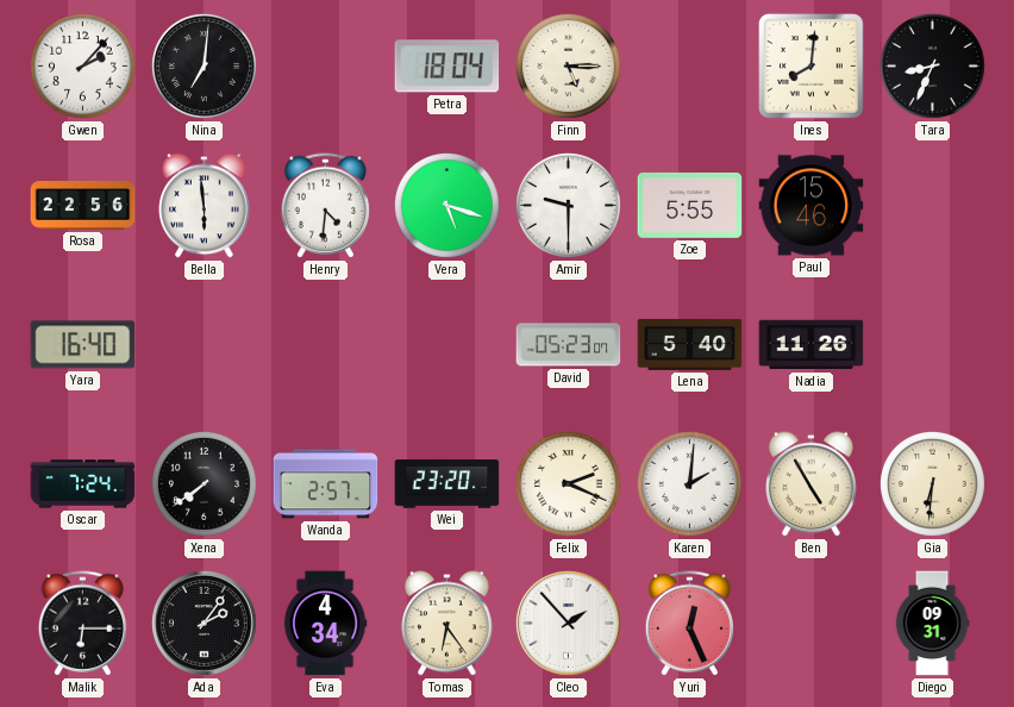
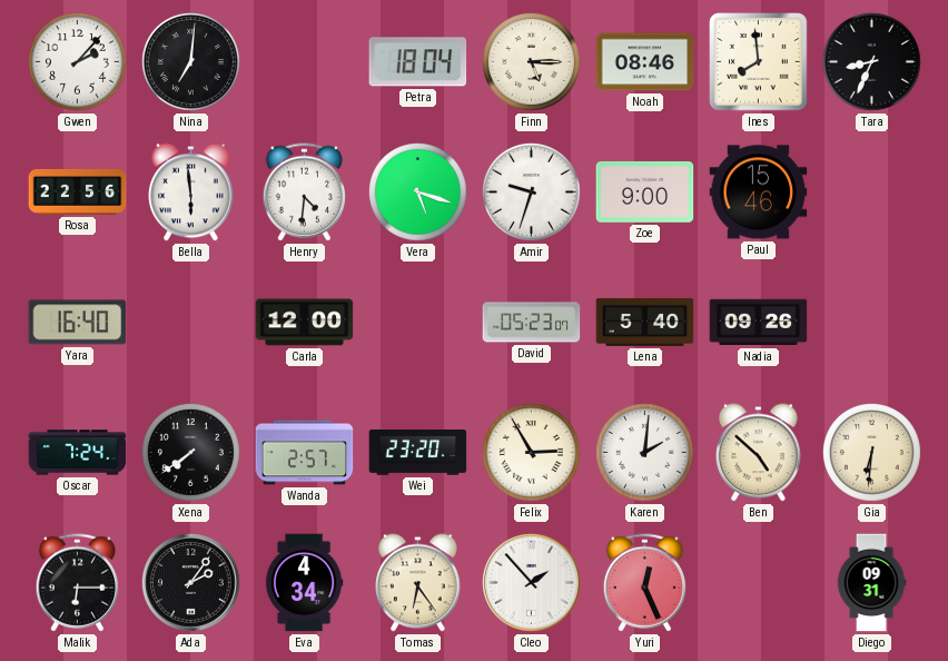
Noah: none -> 08:46
Ines: 8:01 -> 7:59
Amir: 9:30 -> 9:33
Zoe: 5:55 -> 9:00
Carla: none -> 12:00
Nadia: 11:26 -> 09:26
Felix: 2:19 -> 2:55
Ben: 4:55 -> 4:52
